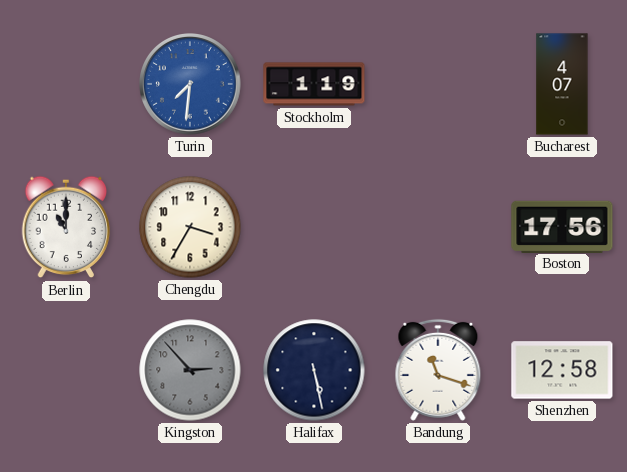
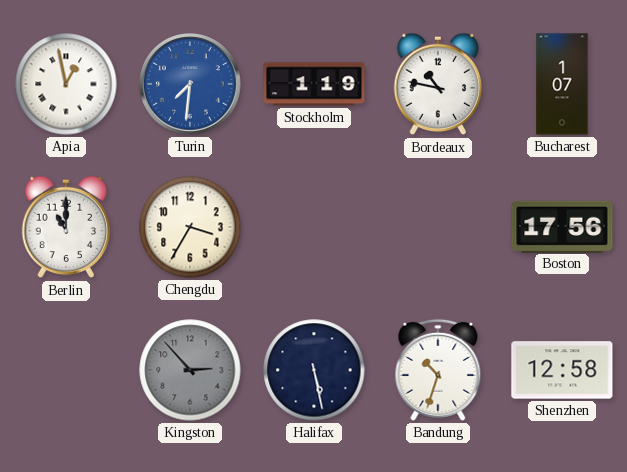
Apia: none -> 12:58
Bordeaux: none -> 10:47
Bucharest: 4:07 -> 1:07
Bandung: 11:18 -> 10:33
